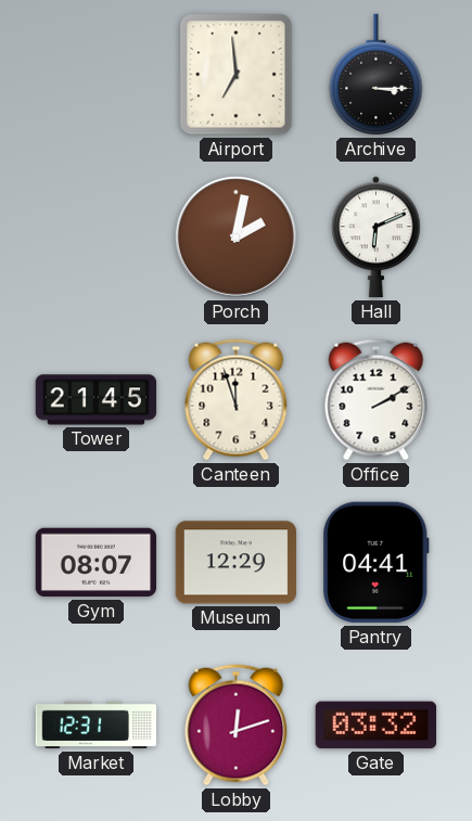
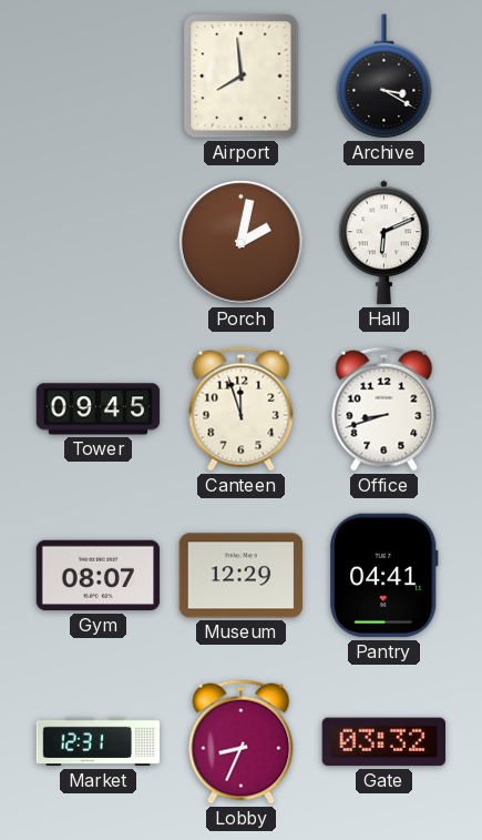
Airport: 6:59 -> 7:59
Archive: 3:15 -> 3:20
Tower: 21:45 -> 09:45
Office: 2:10 -> 8:42
Lobby: 12:12 -> 8:34
